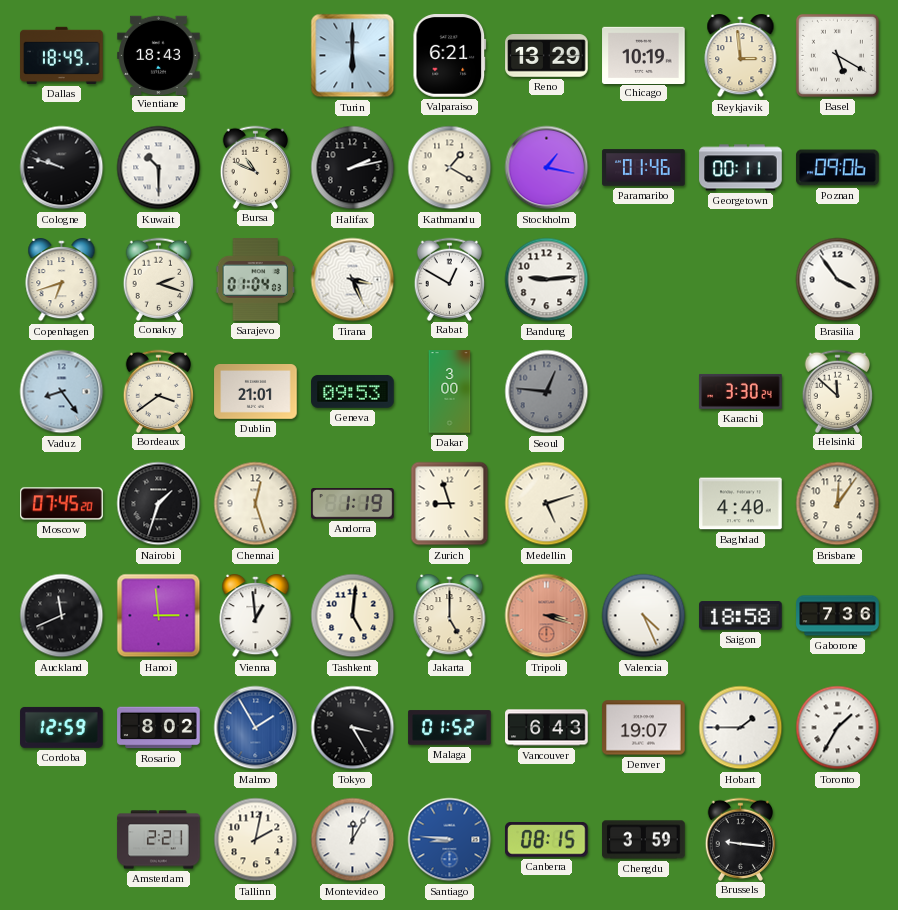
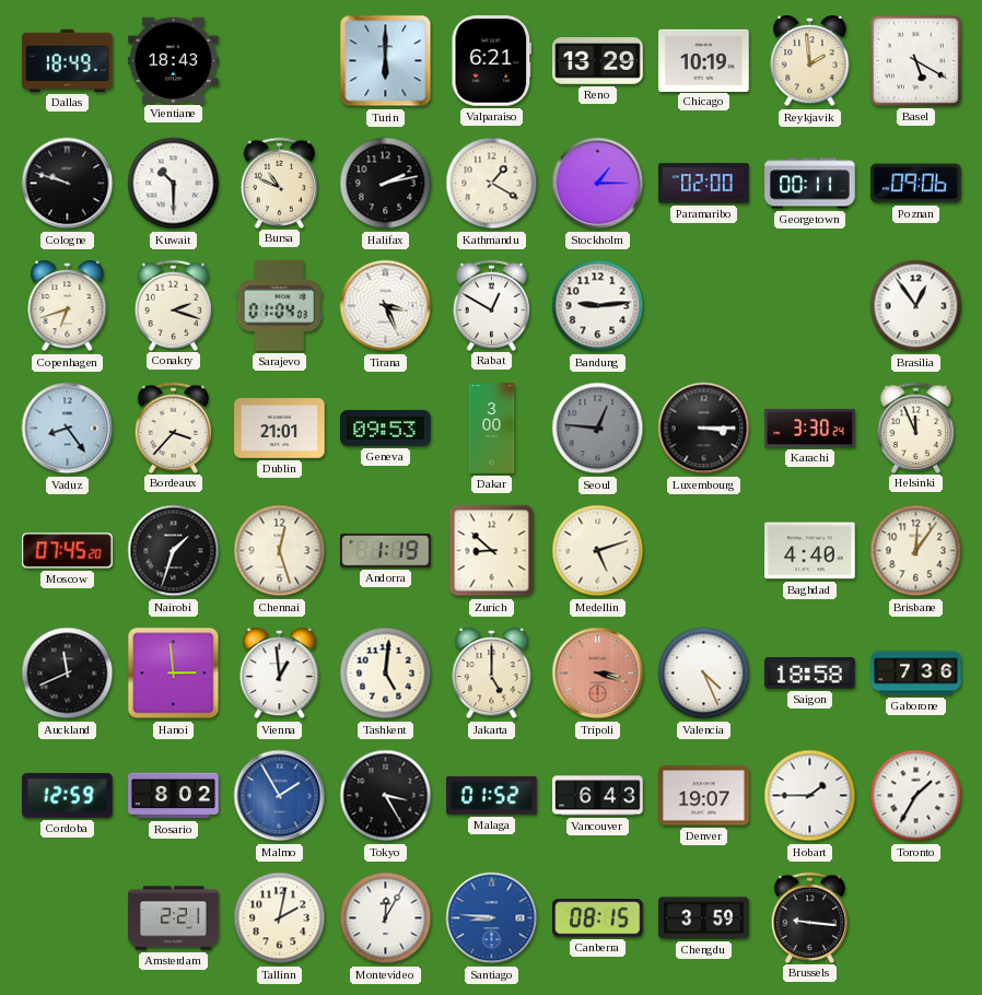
Reykjavik: 2:59 -> 1:59
Stockholm: 1:17 -> 1:15
Paramaribo: 01:46 -> 02:00
Brasilia: 3:54 -> 12:54
Bordeaux: 3:39 -> 3:37
Luxembourg: none -> 3:15
Helsinki: 11:52 -> 11:56
Zurich: 8:57 -> 8:52
